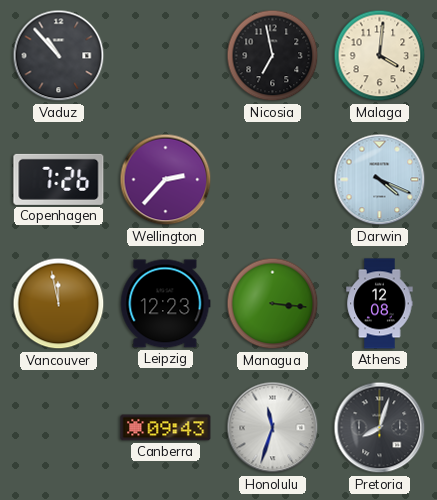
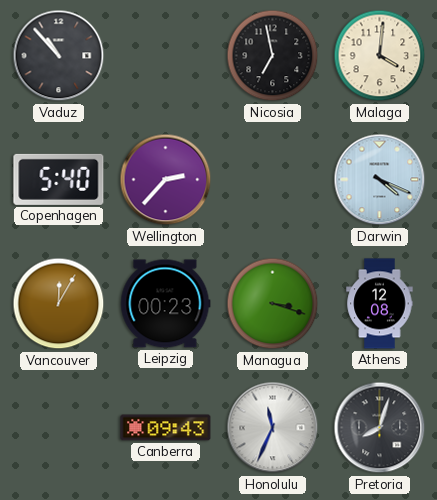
Copenhagen: 7:26 -> 5:40
Vancouver: 11:58 -> 12:05
Leipzig: 12:23 -> 00:23
Managua: 3:16 -> 3:18
Honolulu: 11:33 -> 11:34
